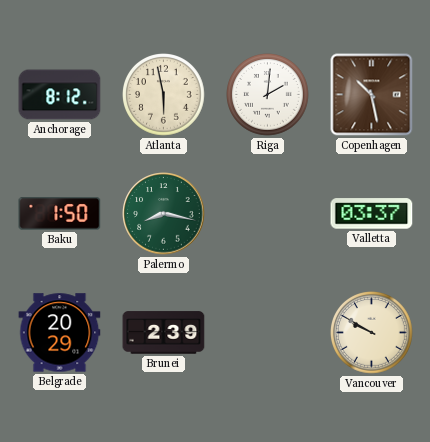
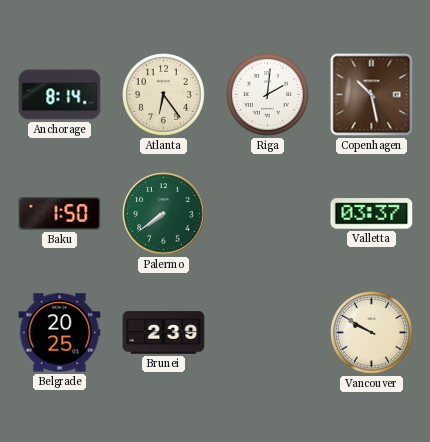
Anchorage: 8:12 -> 8:14
Atlanta: 5:58 -> 6:24
Palermo: 8:17 -> 7:39
Belgrade: 20:29 -> 20:25
